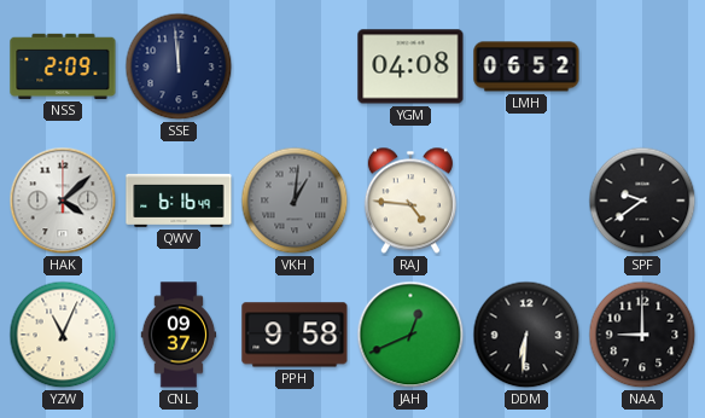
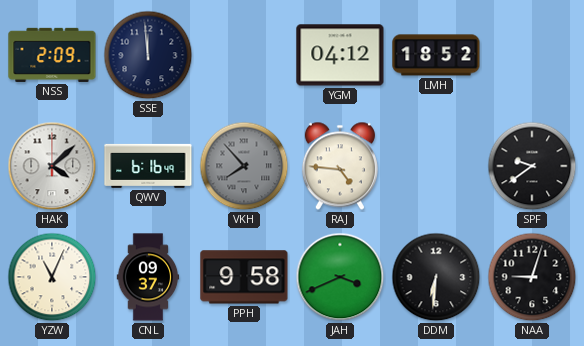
YGM: 04:08 -> 04:12
LMH: 06:52 -> 18:52
VKH: 1:01 -> 7:53
JAH: 12:41 -> 3:41
NAA: 9:00 -> 9:03
